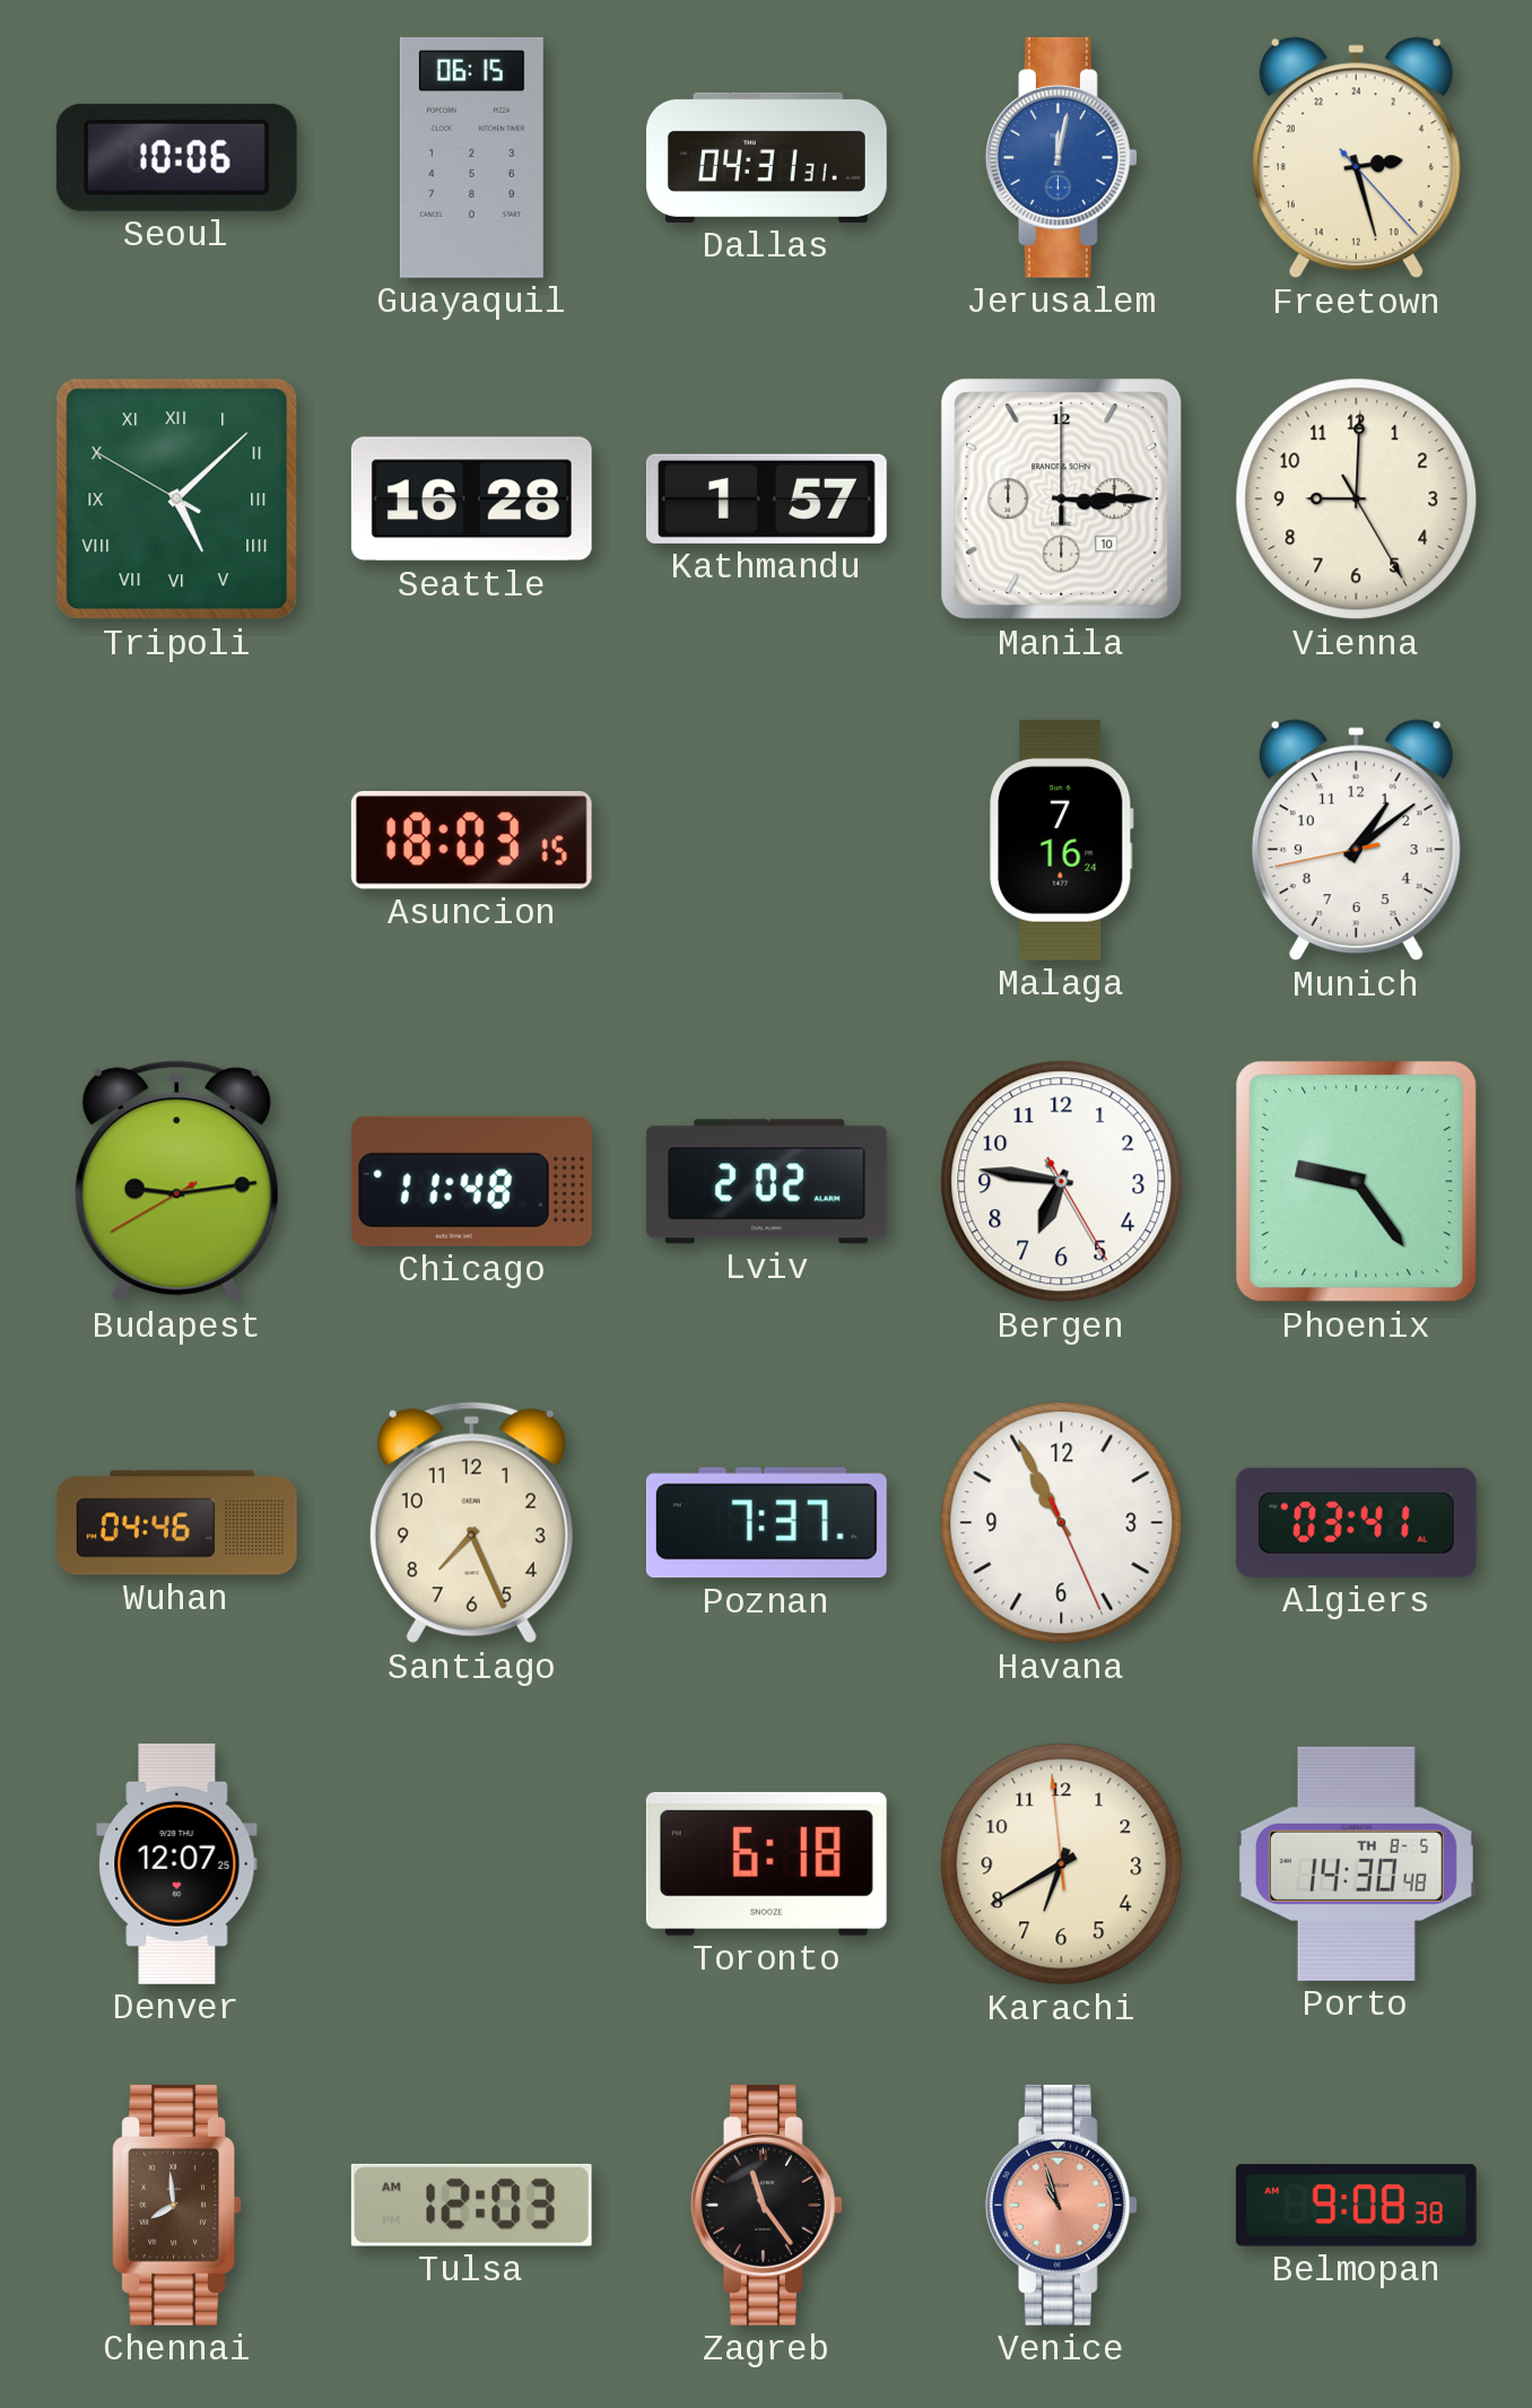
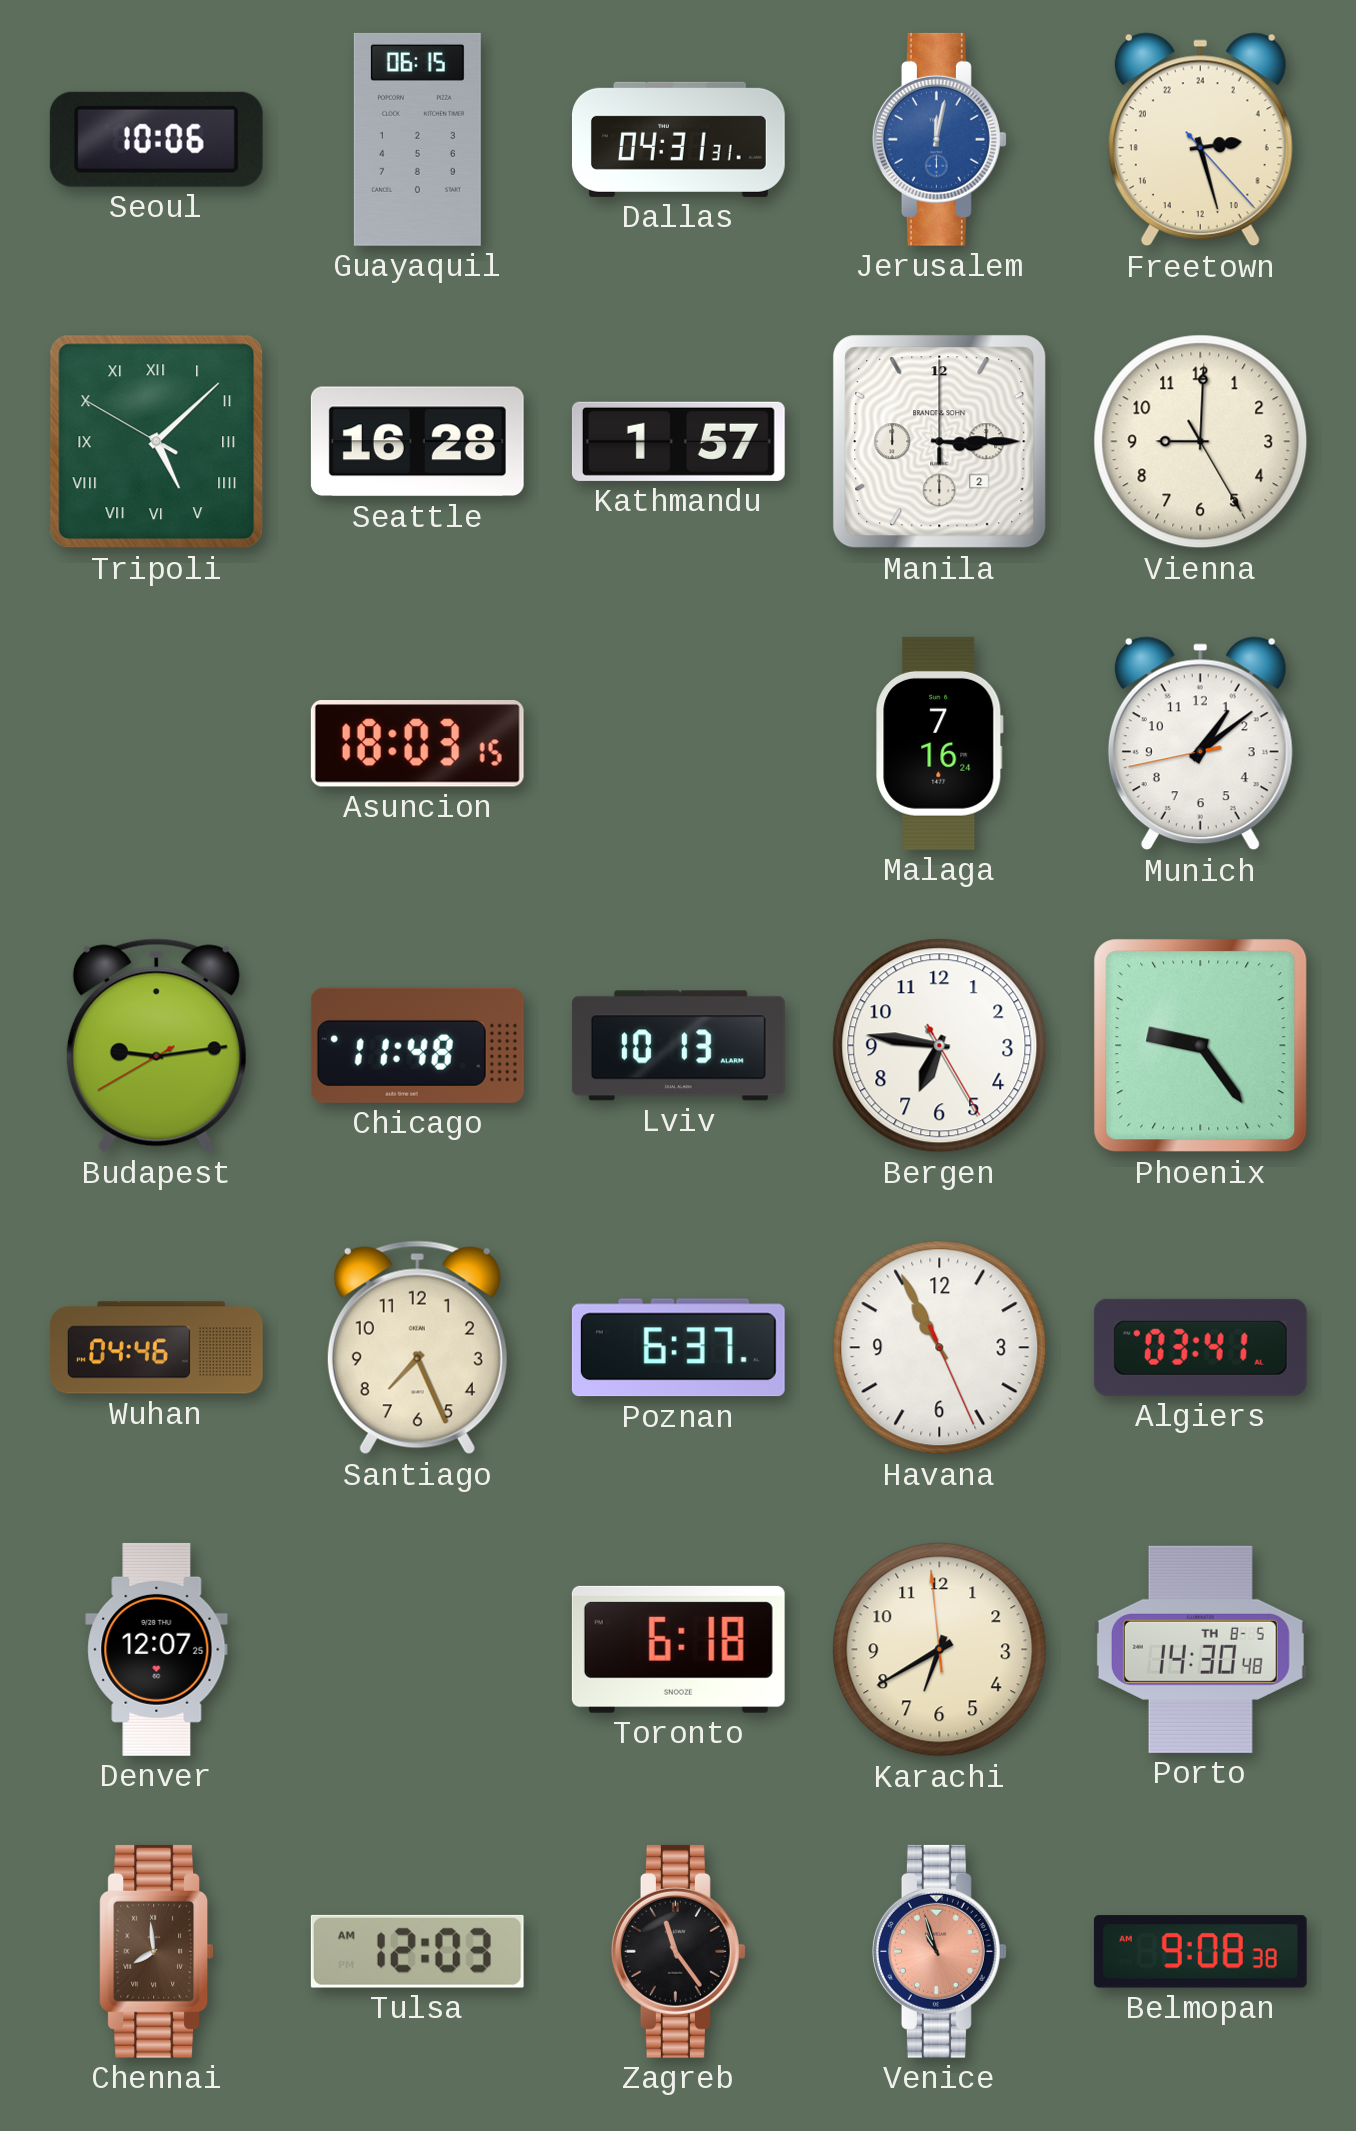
Manila date: 10 -> 2
Lviv: 2:02 -> 10:13
Poznan: 7:37 -> 6:37
